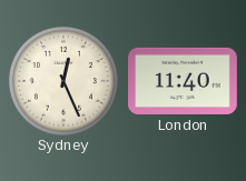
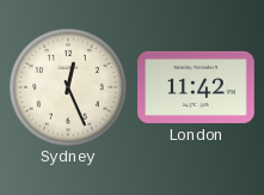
London: 11:40 -> 11:42
